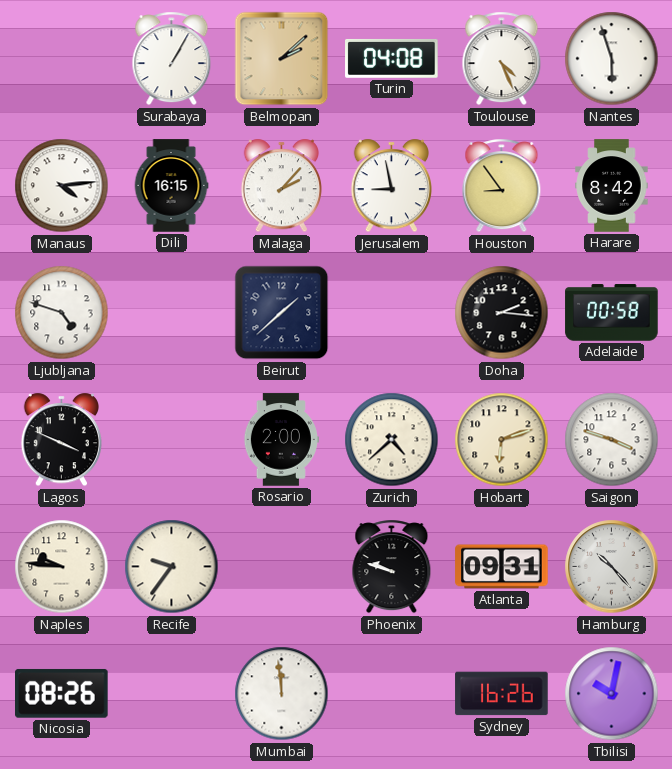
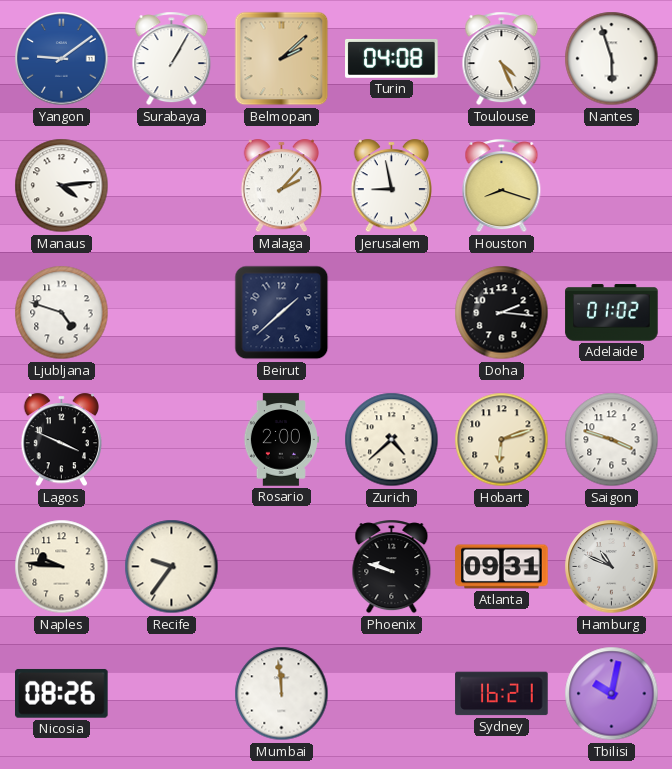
Yangon: none -> 9:09
Dili: 16:15 -> none
Houston: 8:54 -> 8:18
Harare: 8:42 -> none
Adelaide: 00:58 -> 01:02
Hamburg: 10:23 -> 10:49
Sydney: 16:26 -> 16:21
